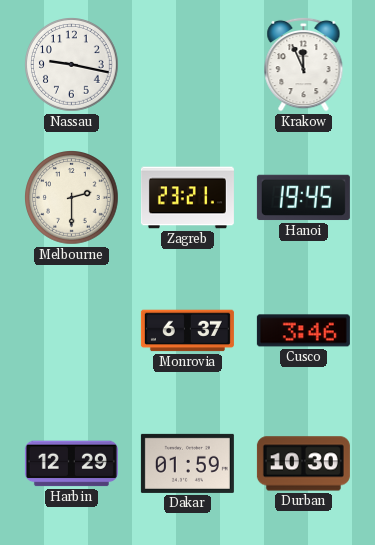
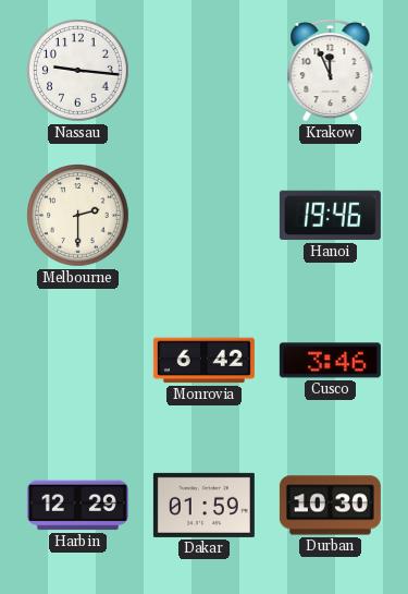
Nassau: 9:17 -> 9:16
Zagreb: 23:21 -> none
Hanoi: 19:45 -> 19:46
Monrovia: 6:37 -> 6:42
